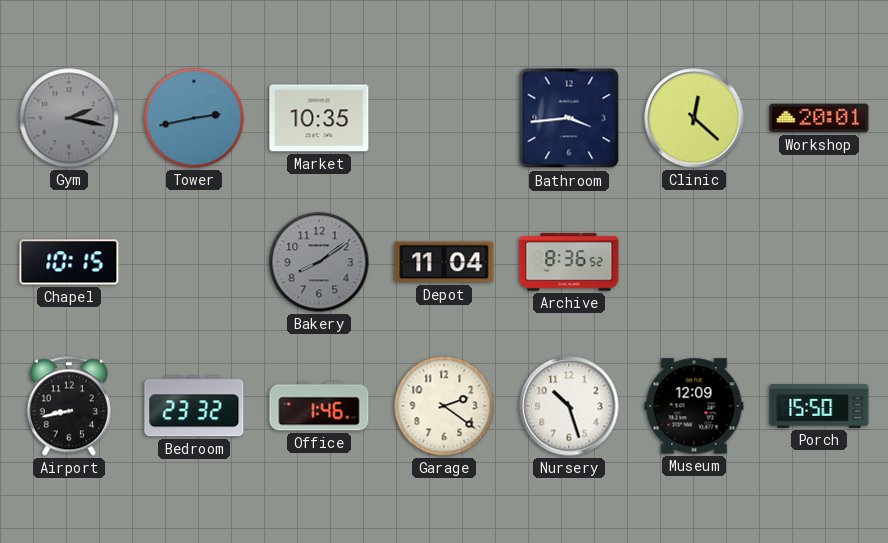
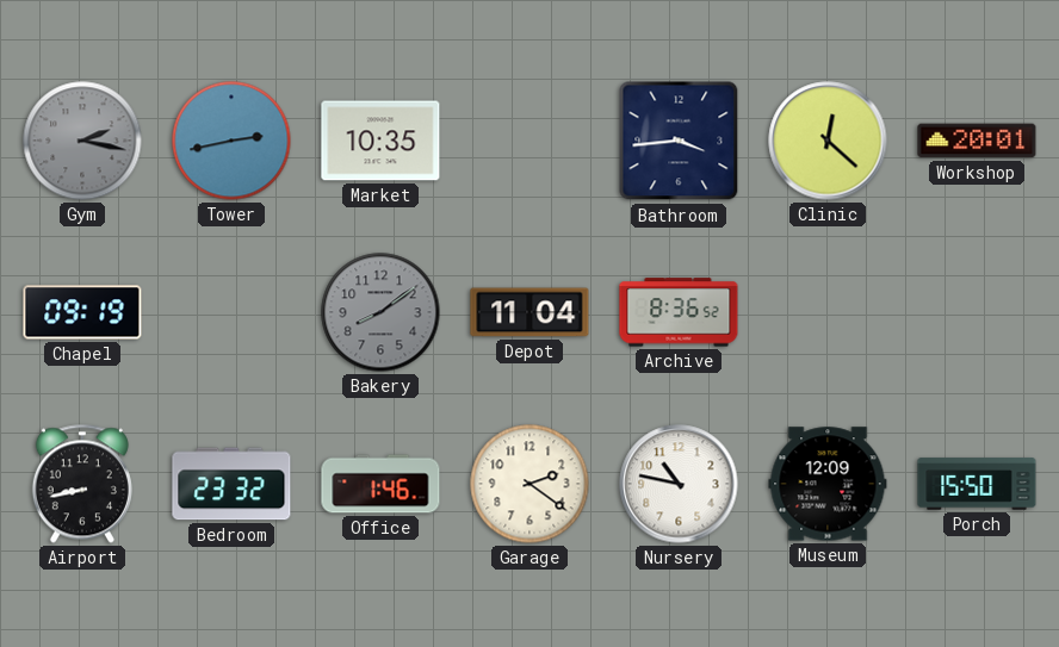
Chapel: 10:15 -> 09:19
Nursery: 10:27 -> 10:47
